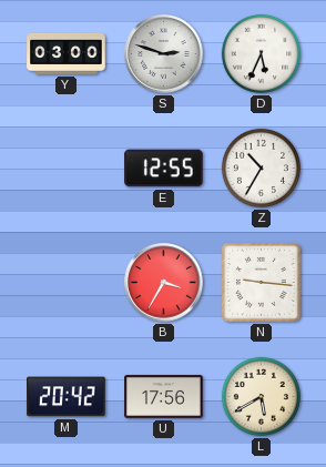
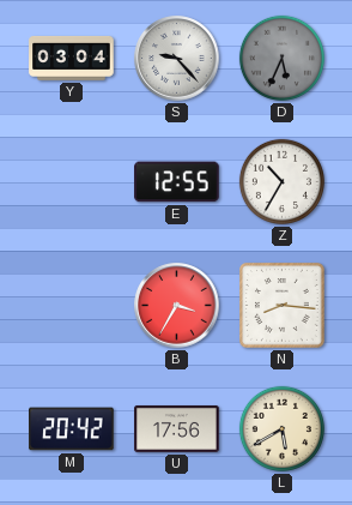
Y: 03:00 -> 03:04
S: 2:48 -> 9:23
D dial: white -> grey
N: 9:16 -> 8:16
